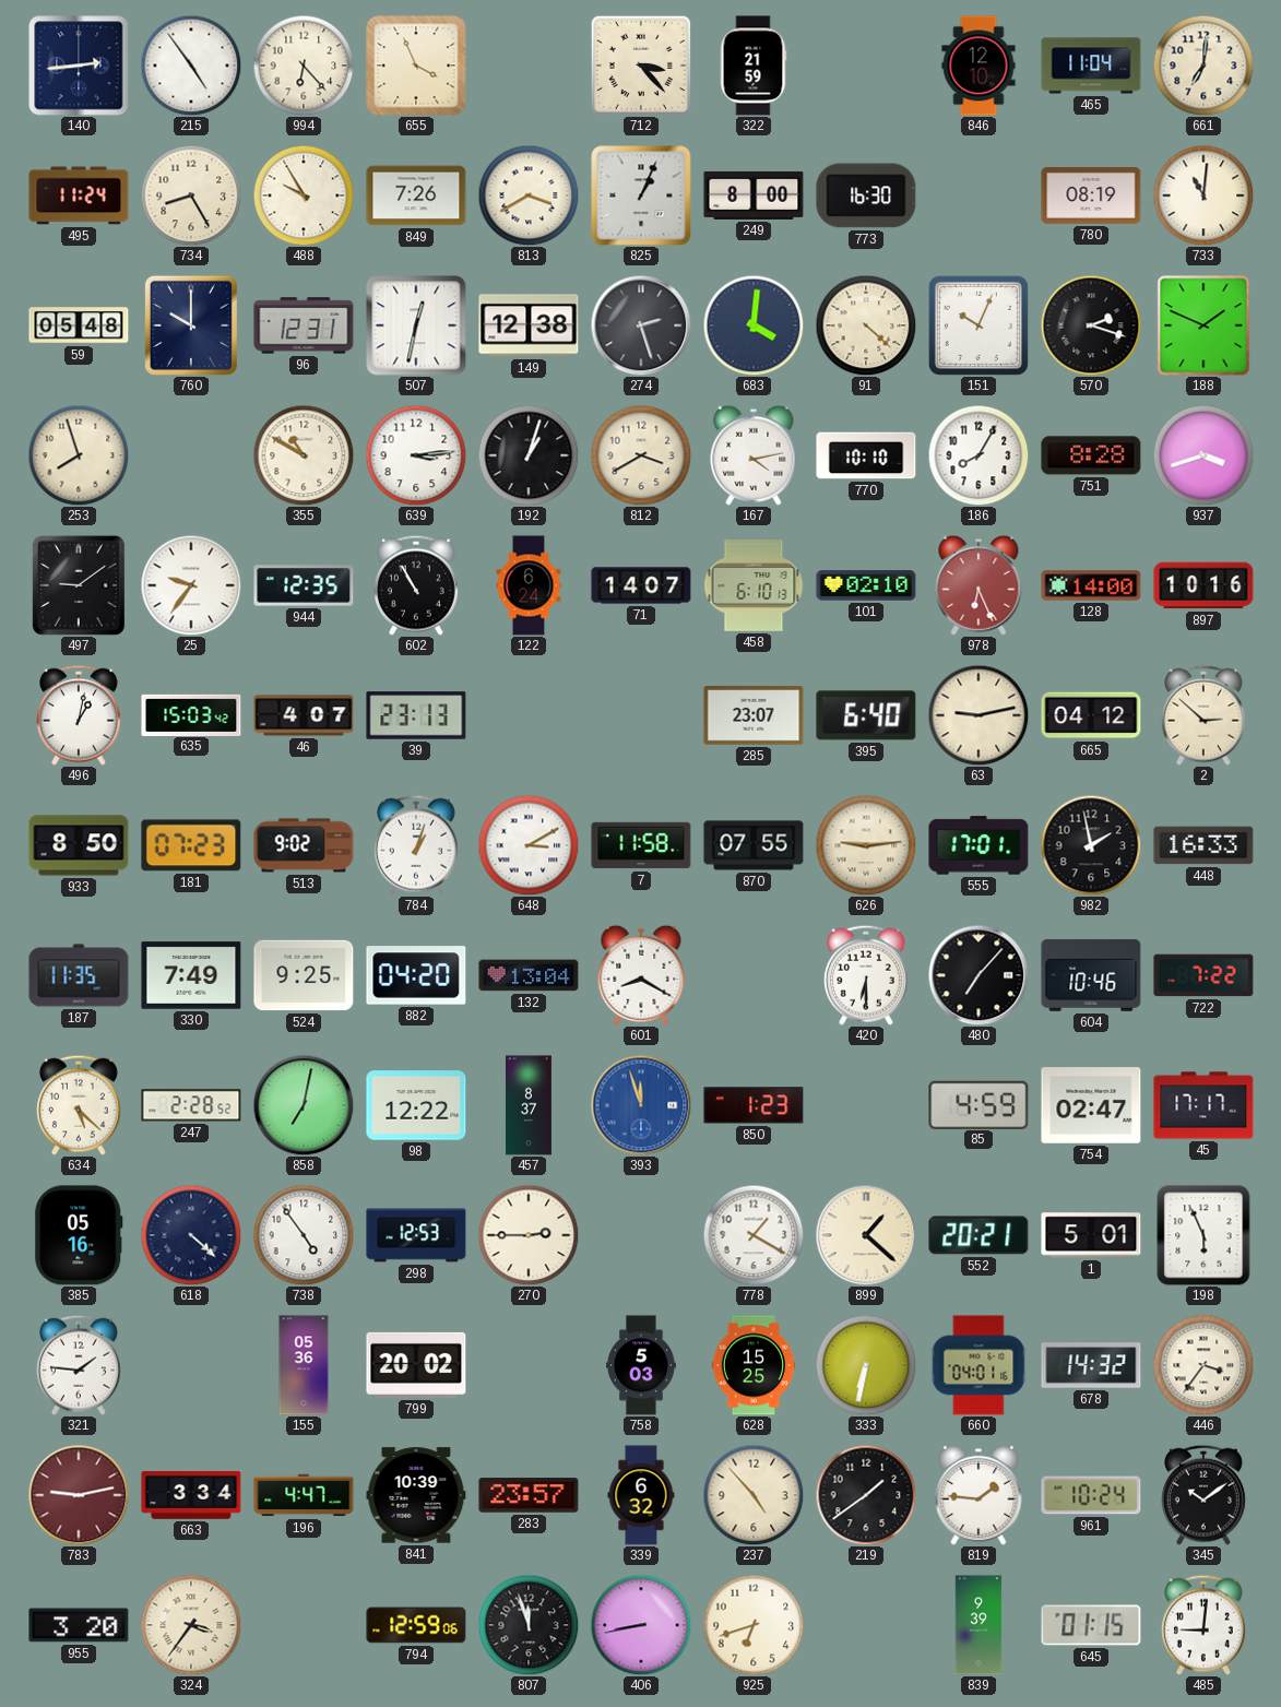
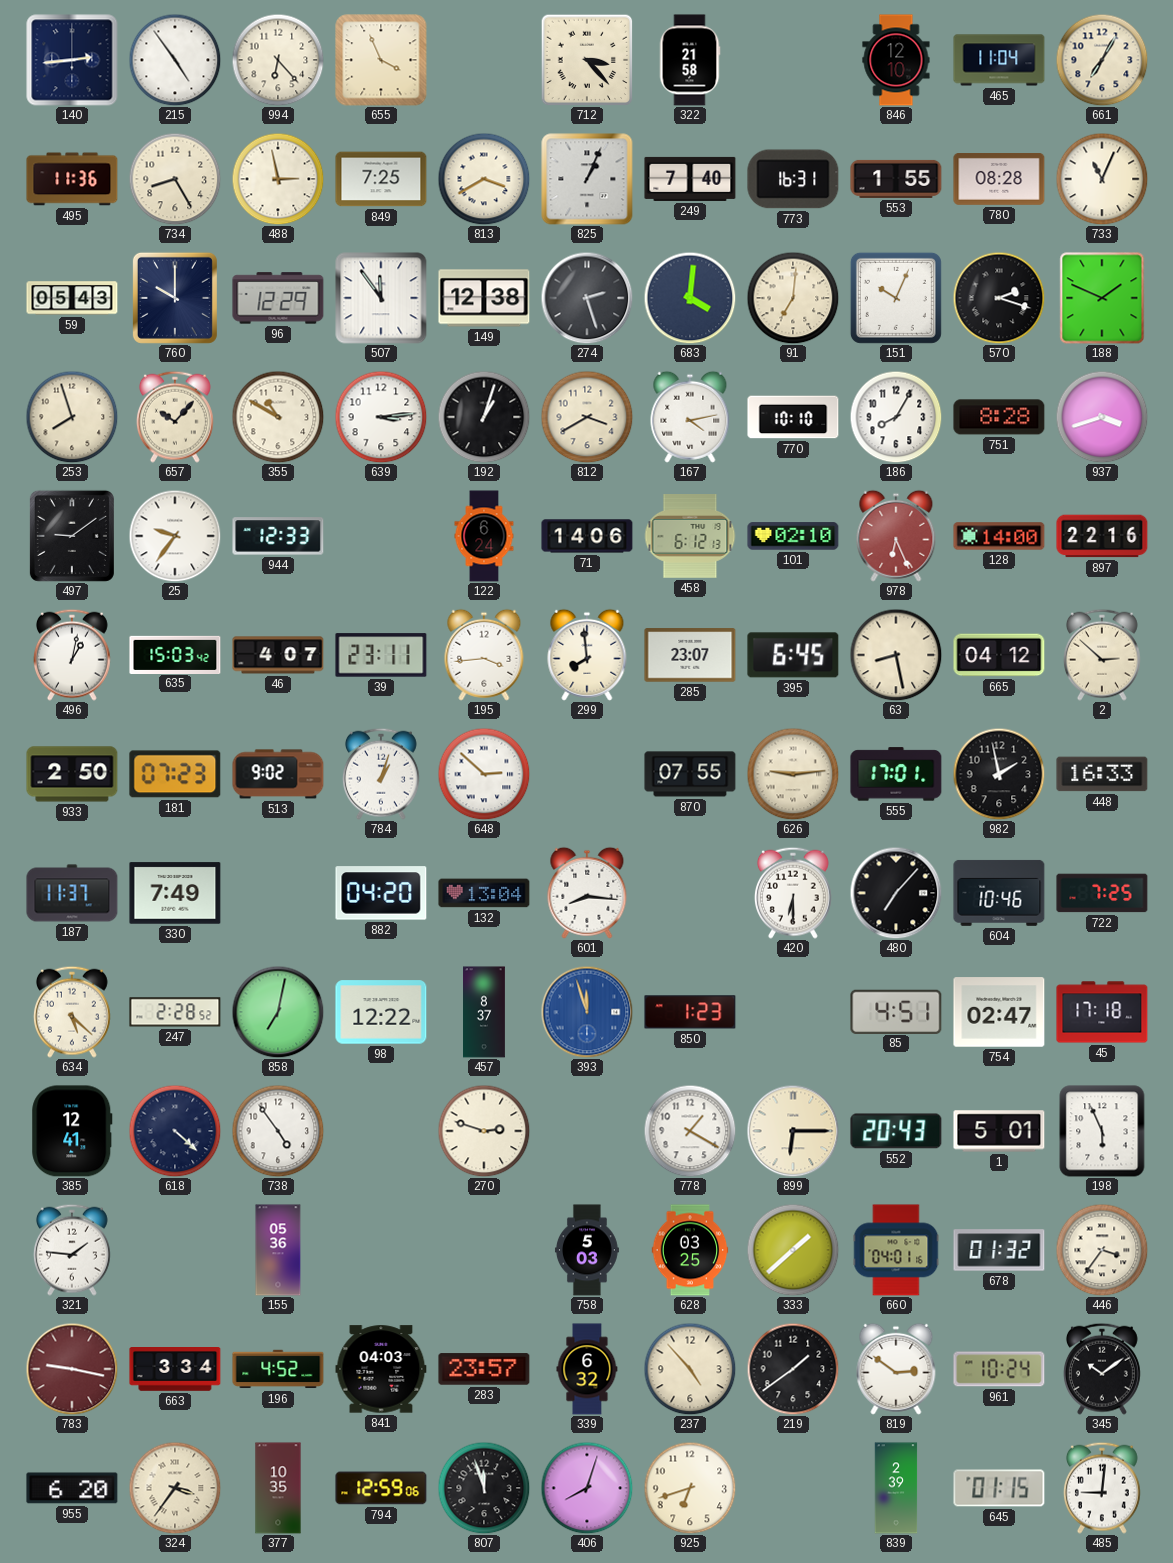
322: 21:59 -> 21:58
661: 7:01 -> 7:05
495: 11:24 -> 11:36
488: 9:55 -> 2:58
849: 7:26 -> 7:25
249: 8:00 -> 7:40
773: 16:30 -> 16:31
553: none -> 1:55
780: 08:19 -> 08:28
733: 11:01 -> 11:04
59: 05:48 -> 05:43
96: 12:31 -> 12:29
507: 12:32 -> 11:54
91: 4:22 -> 7:01
657: none -> 10:07
944: 12:35 -> 12:33
602: 10:55 -> none
71: 14:07 -> 14:06
458: 6:10 -> 6:12
897: 10:16 -> 22:16
39: 23:13 -> 23:11
195: none -> 3:44
299: none -> 7:59
395: 6:40 -> 6:45
63: 9:13 -> 8:28
933: 8:50 -> 2:50
648: 3:10 -> 2:52
7: 11:58 -> none
187: 11:35 -> 11:37
524: 9:25 -> none
601: 8:20 -> 8:16
722: 7:22 -> 7:25
85: 4:59 -> 4:51
45: 17:17 -> 17:18
385: 05:16 -> 12:41
298: 12:53 -> none
270: 2:45 -> 2:48
899: 1:22 -> 6:15
552: 20:21 -> 20:43
799: 20:02 -> none
628: 15:25 -> 03:25
333: 6:32 -> 1:38
678: 14:32 -> 01:32
783: 9:13 -> 9:17
196: 4:47 -> 4:52
841: 10:39 -> 04:03
819: 1:46 -> 2:51
955: 3:20 -> 6:20
377: none -> 10:35
406: 8:43 -> 8:03
839: 9:39 -> 2:39
